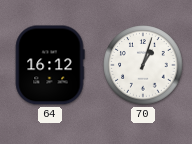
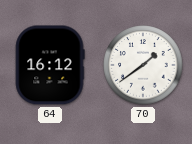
70: 1:03 -> 1:39
